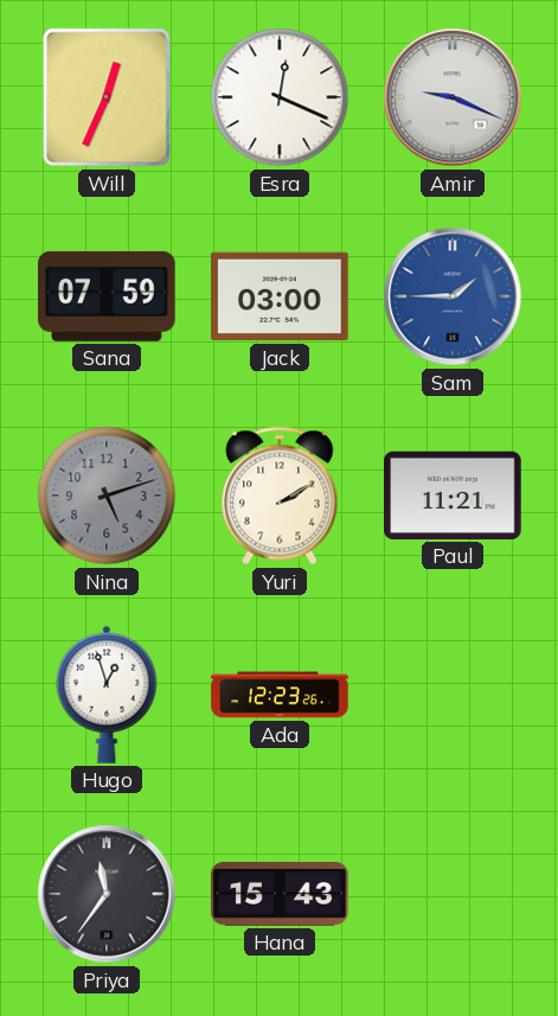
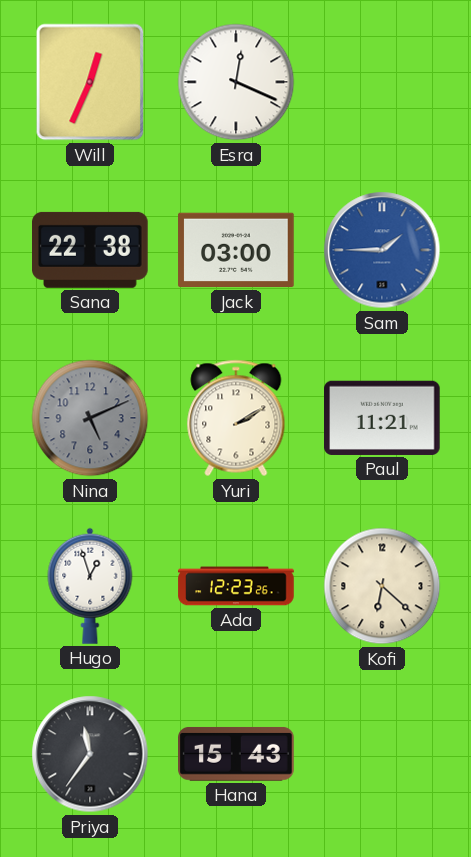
Amir: 9:19 -> none
Sana: 07:59 -> 22:38
Nina: 5:12 -> 5:11
Kofi: none -> 6:22
